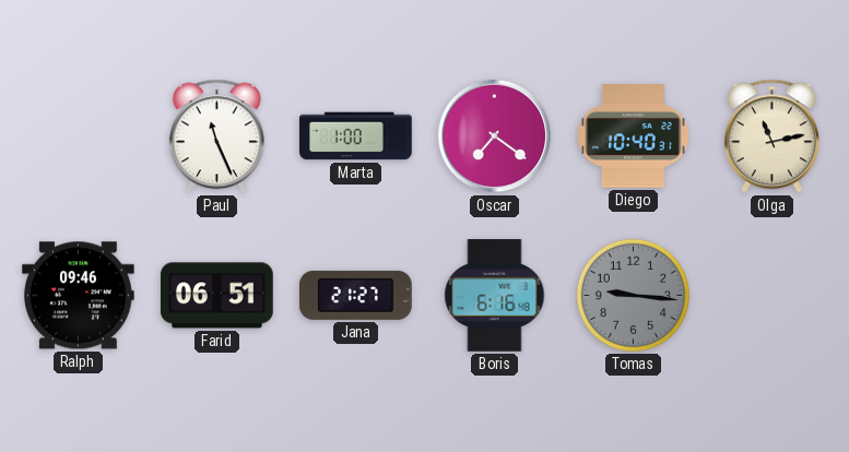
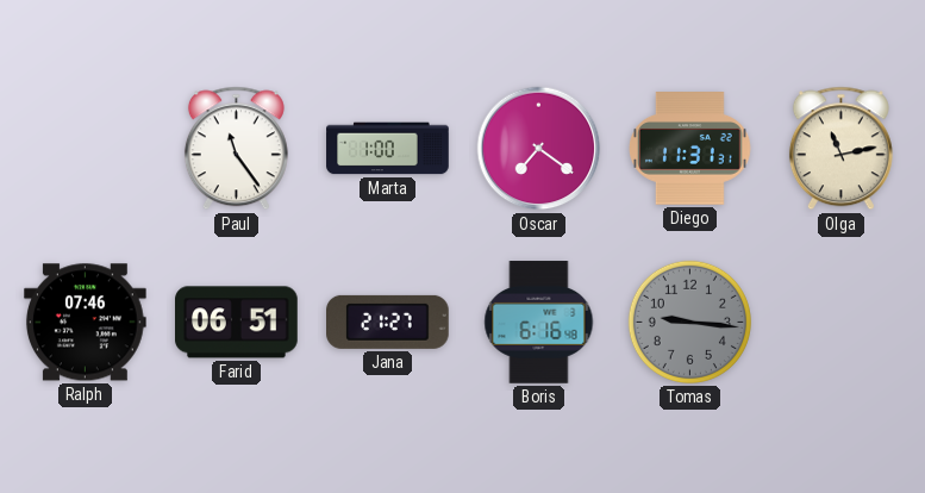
Paul: 11:26 -> 11:24
Diego: 10:40 -> 11:31
Ralph: 09:46 -> 07:46
